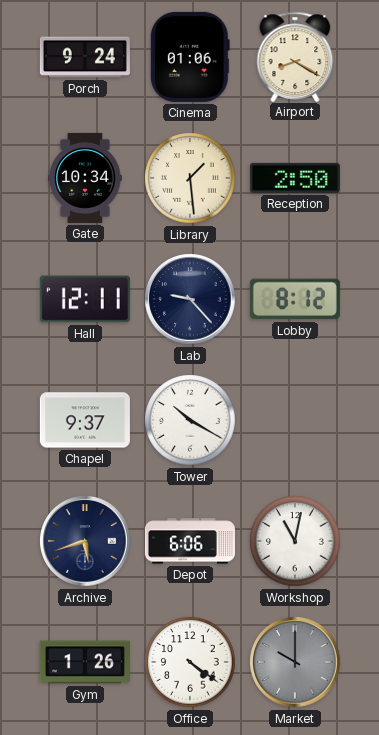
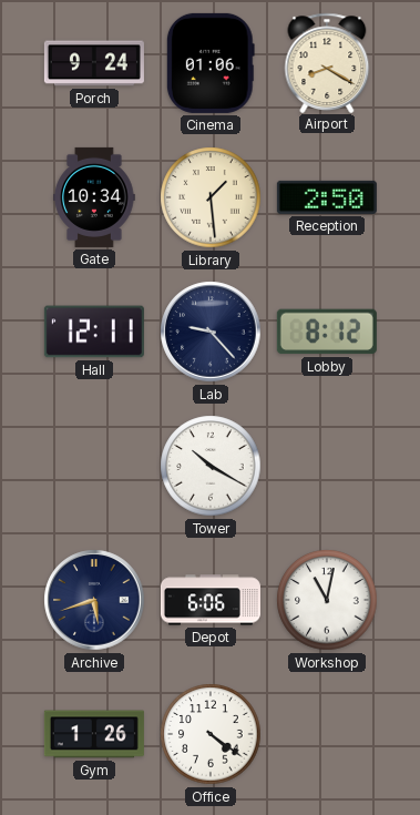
Chapel: 9:37 -> none
Market: 10:00 -> none
